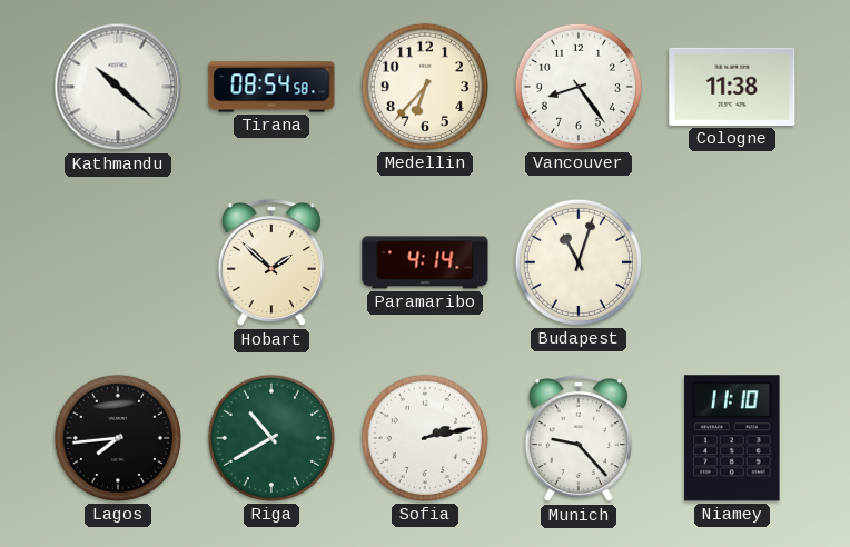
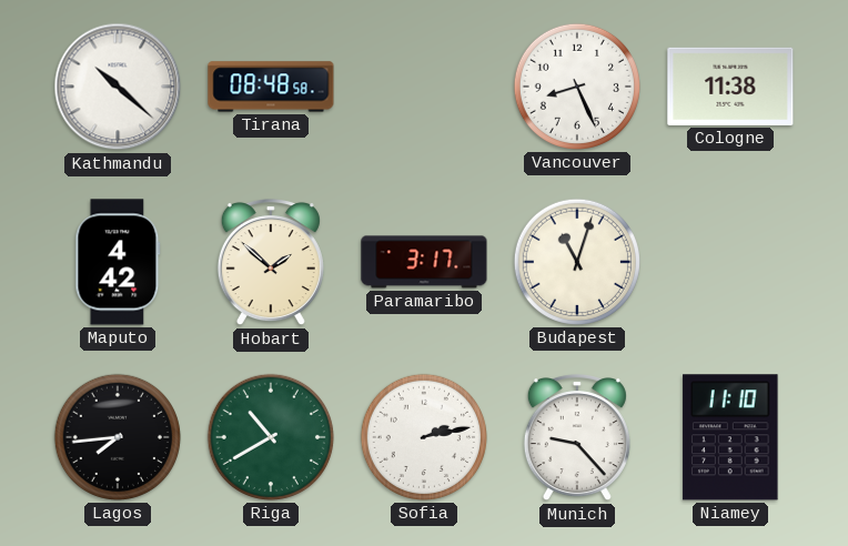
Tirana: 08:54 -> 08:48
Medellin: 6:37 -> none
Vancouver: 8:24 -> 8:26
Maputo: none -> 4:42
Paramaribo: 4:14 -> 3:17
